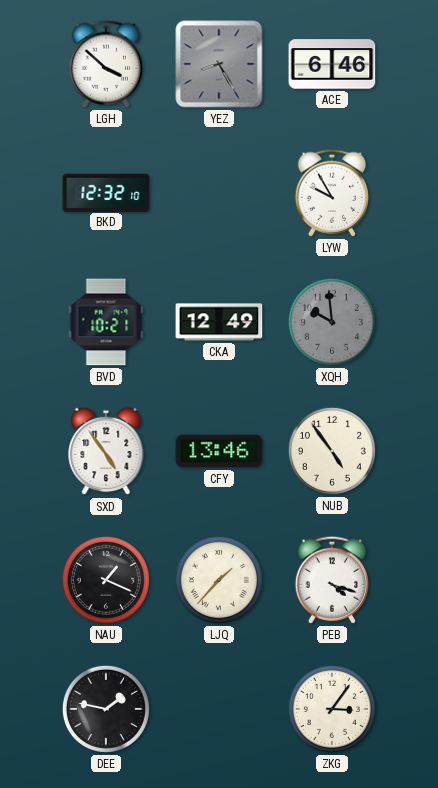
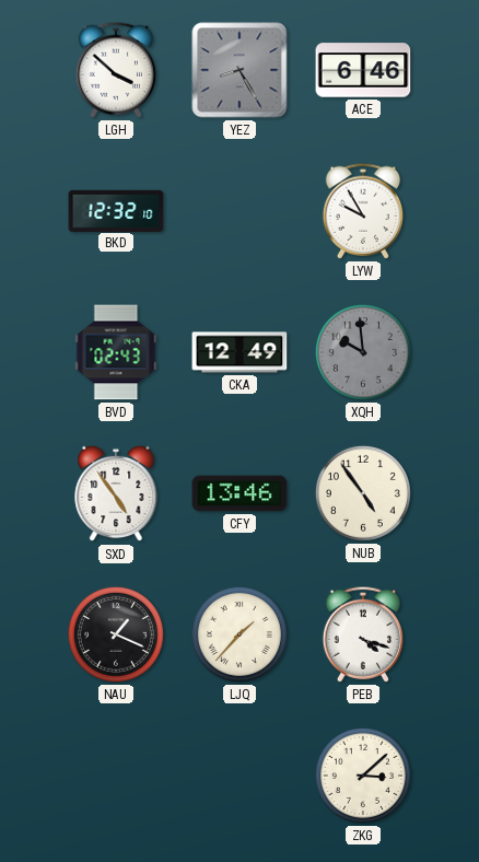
BVD: 10:21 -> 02:43
DEE: 1:47 -> none
ZKG: 3:06 -> 3:08
